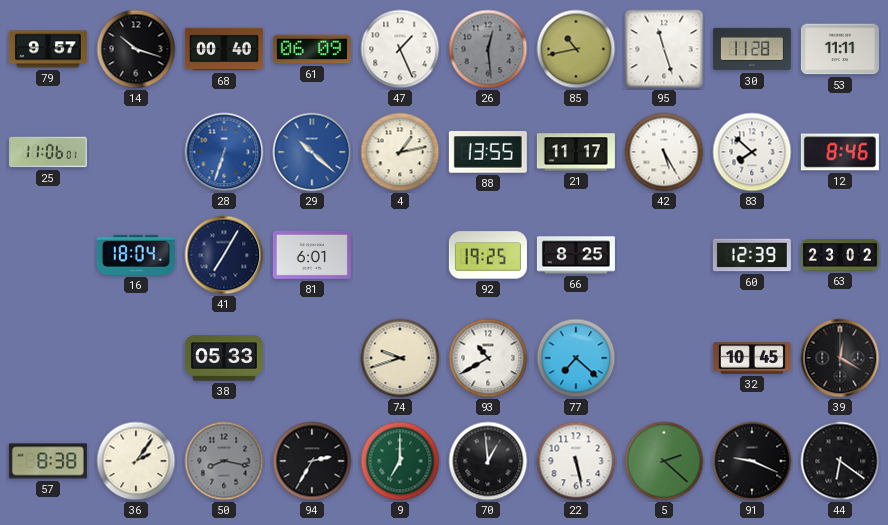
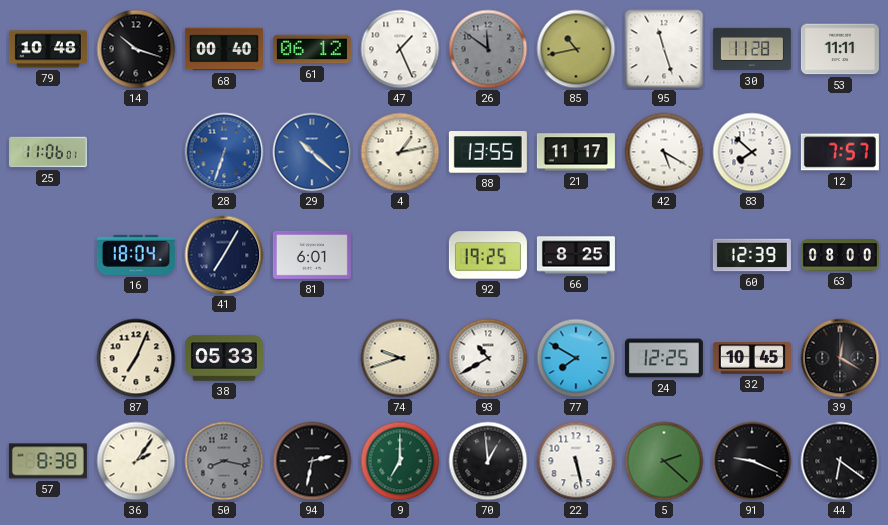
79: 9:57 -> 10:48
61: 06:09 -> 06:12
26: 12:29 -> 11:51
42: 5:25 -> 5:20
12: 8:46 -> 7:57
63: 23:02 -> 08:00
87: none -> 7:04
77: 7:22 -> 7:50
24: none -> 12:25
94: 2:35 -> 2:32
